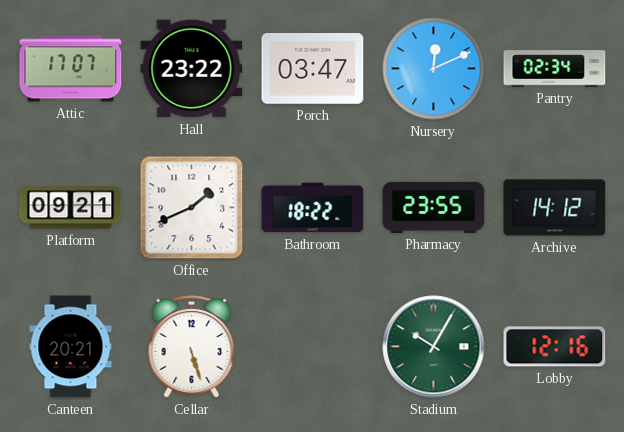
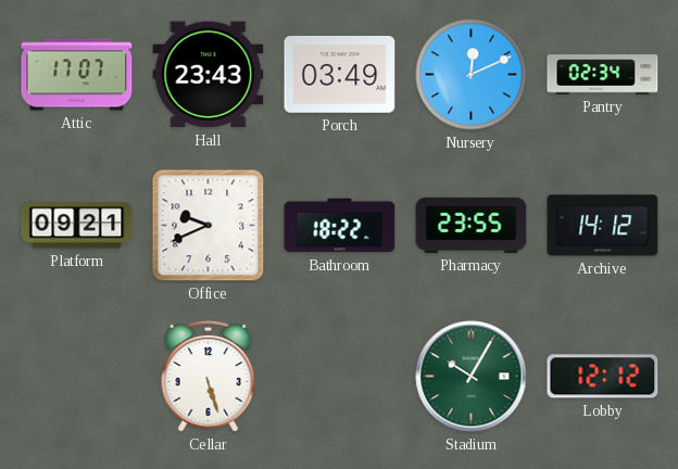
Hall: 23:22 -> 23:43
Porch: 03:47 -> 03:49
Office: 1:41 -> 9:41
Canteen: 20:21 -> none
Lobby: 12:16 -> 12:12
